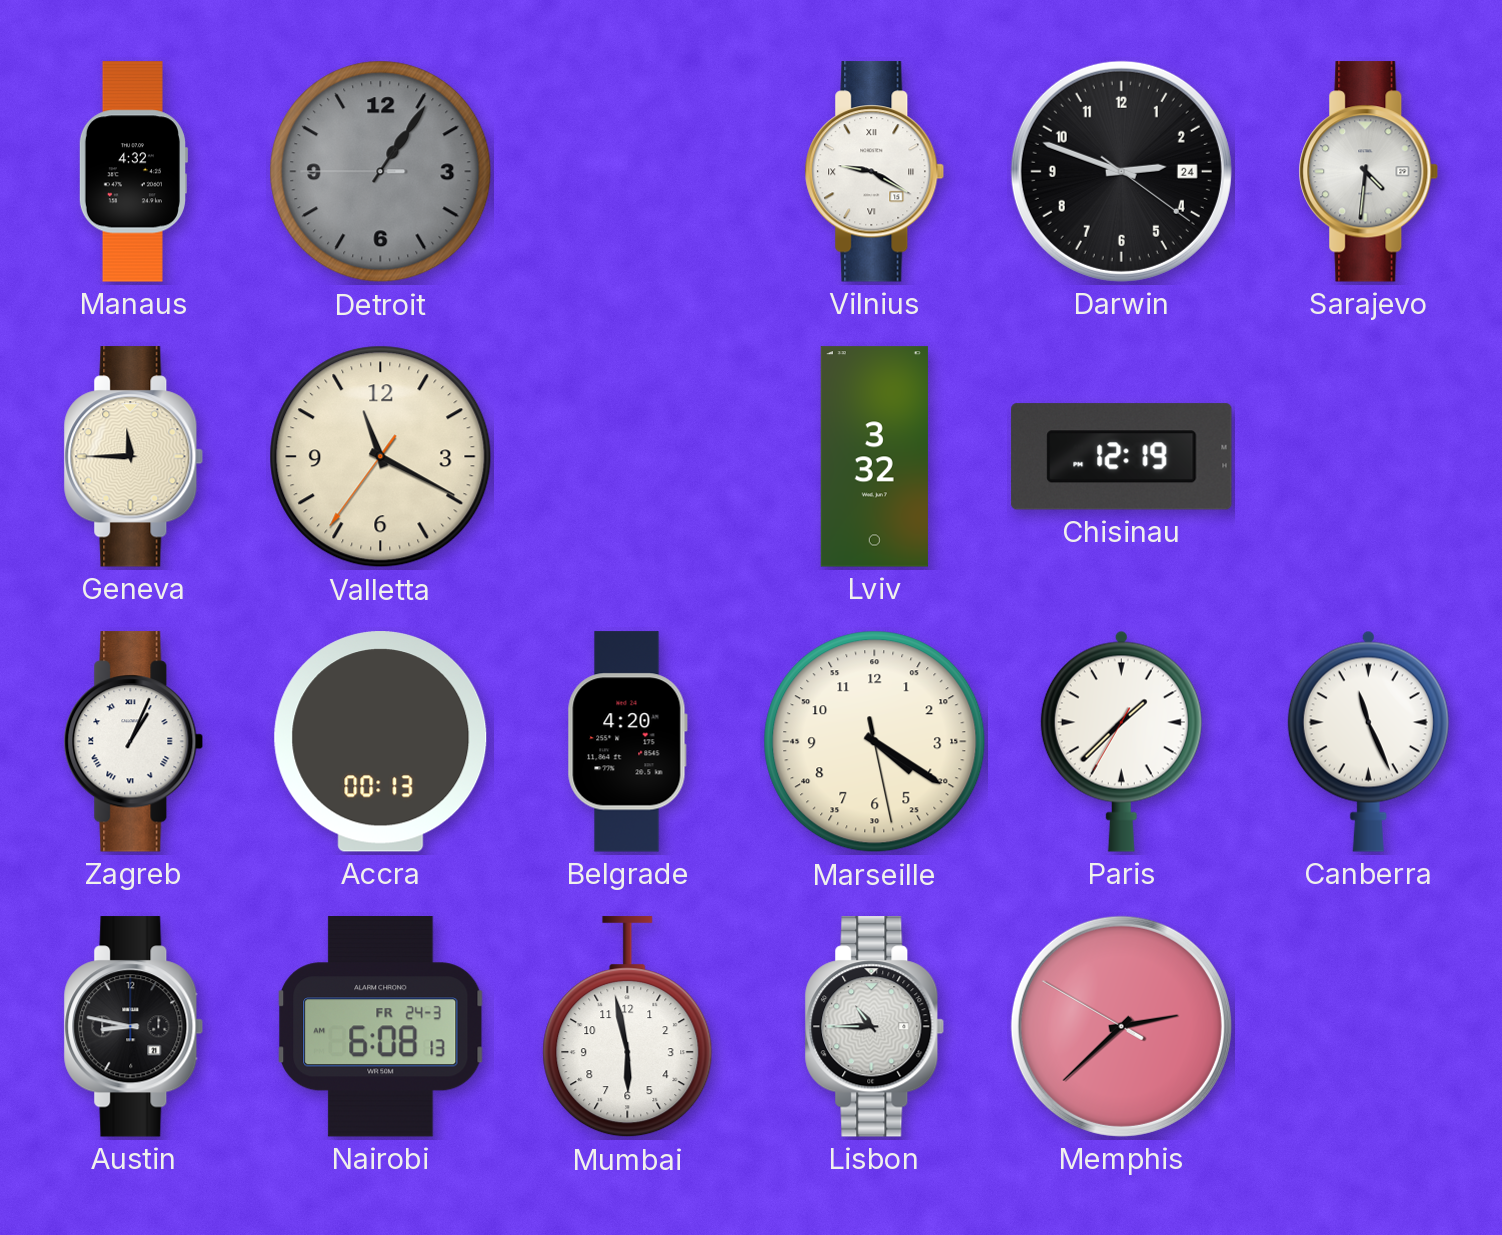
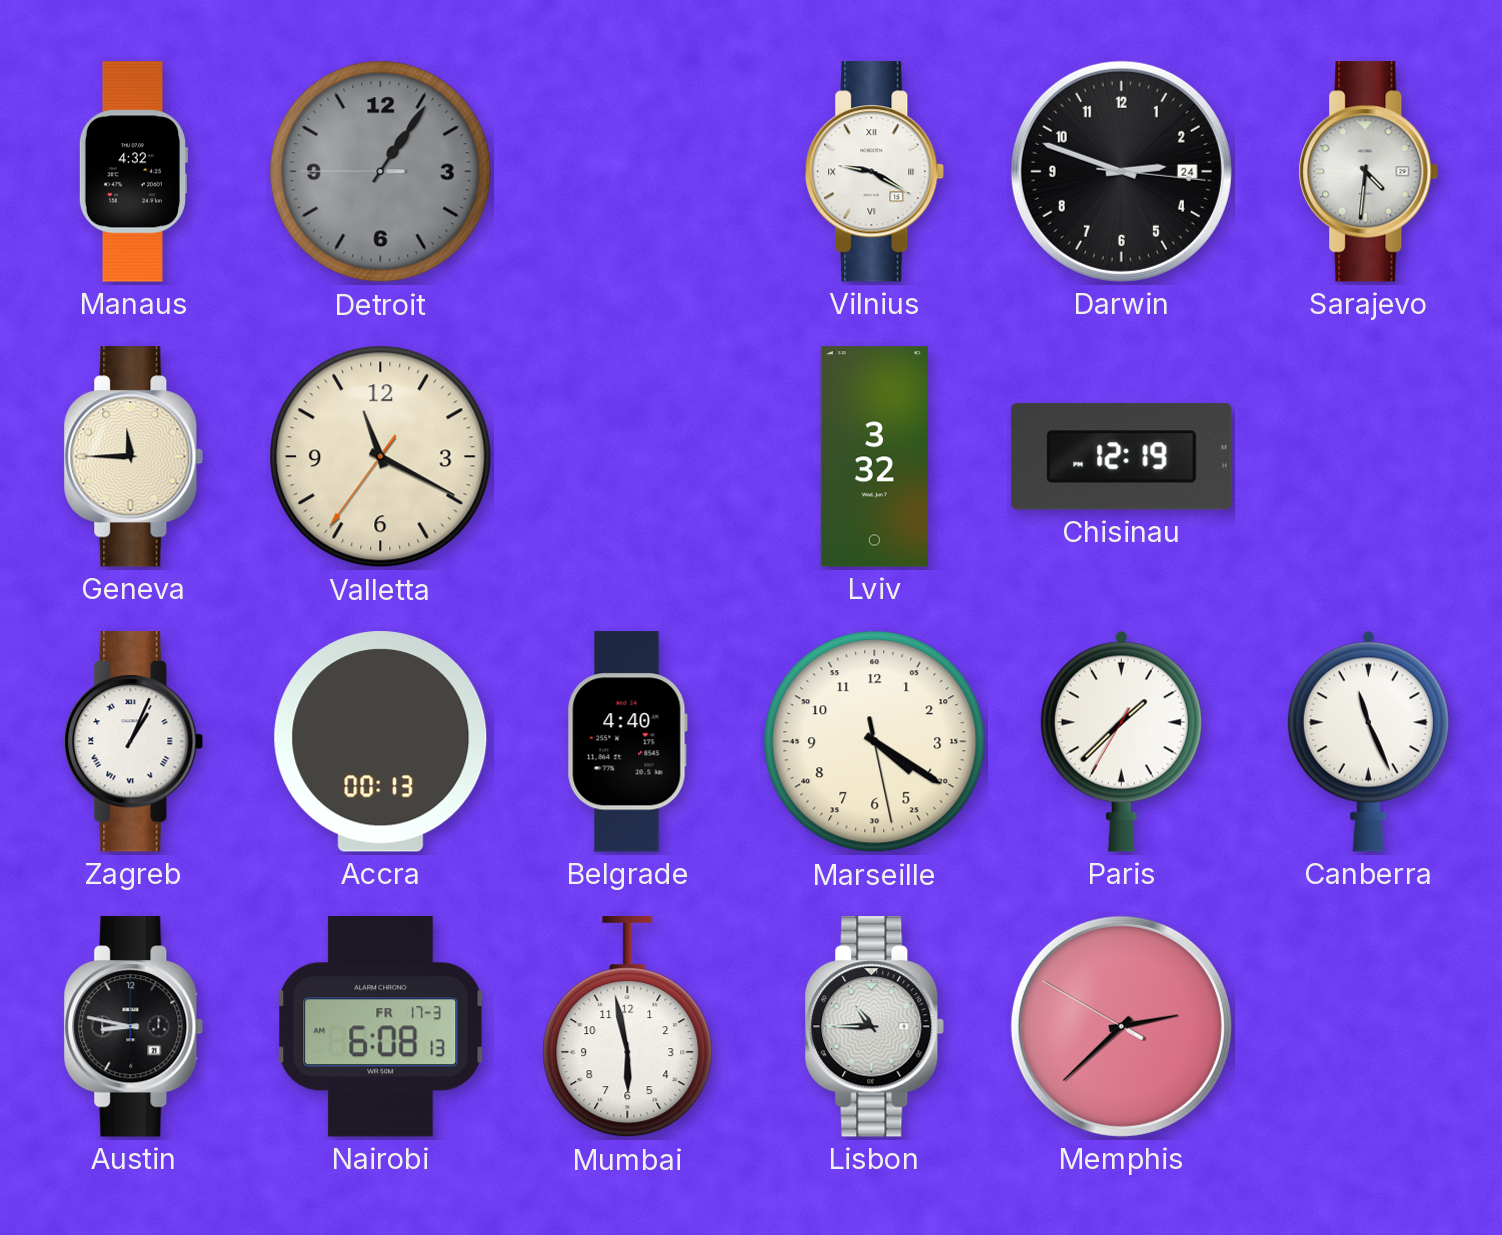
Darwin: 2:48:21 -> 2:48:16
Belgrade: 4:20 -> 4:40
Nairobi date: FR 24-3 -> FR 17-3
